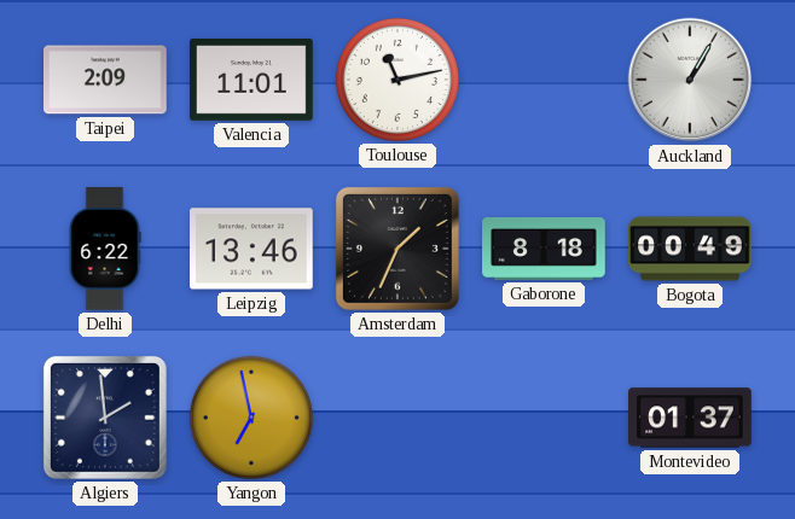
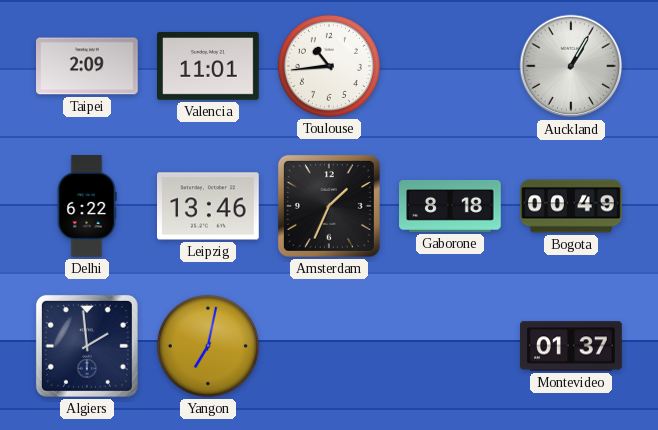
Toulouse: 11:13 -> 10:44
Yangon: 6:58 -> 7:02
